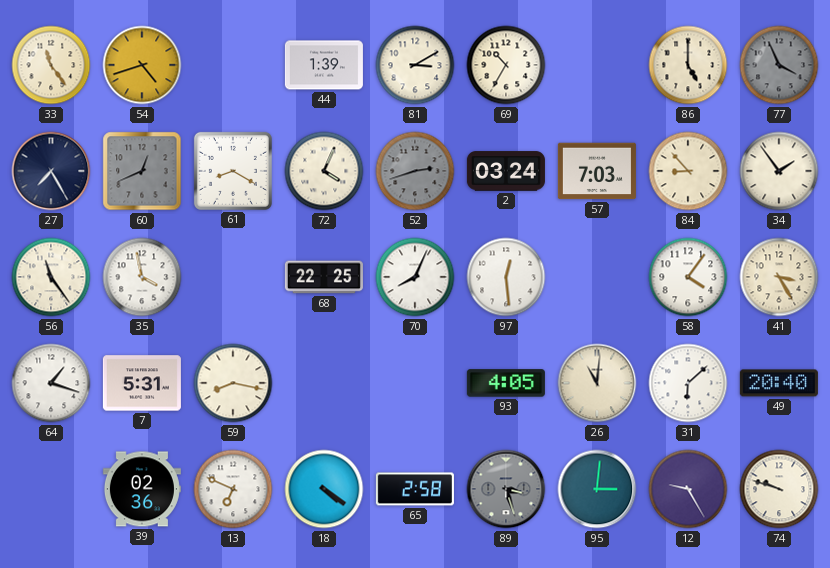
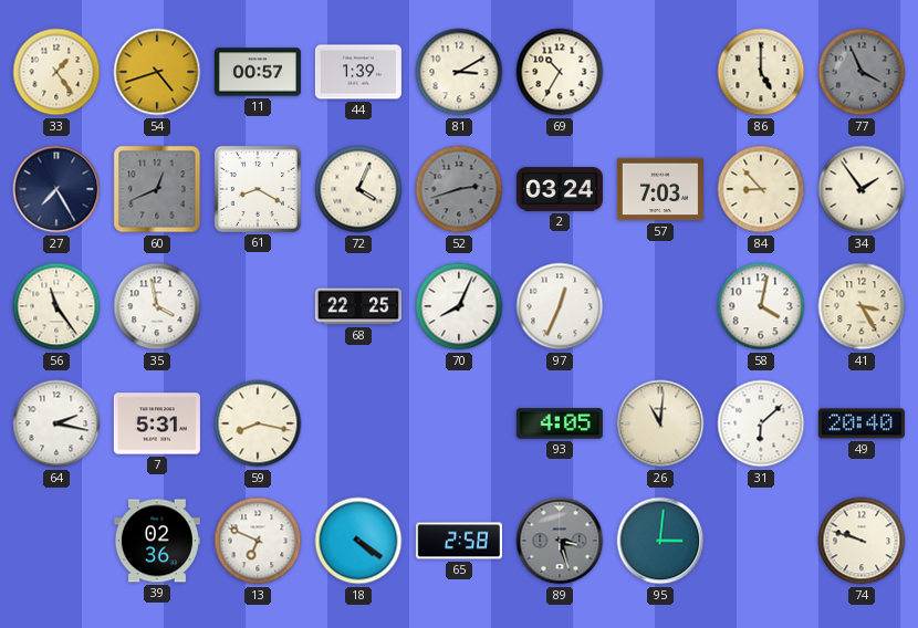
33: 11:24 -> 1:24
11: none -> 00:57
97: 12:29 -> 12:34
58: 4:06 -> 4:02
64: 1:18 -> 2:17
12: 9:25 -> none
